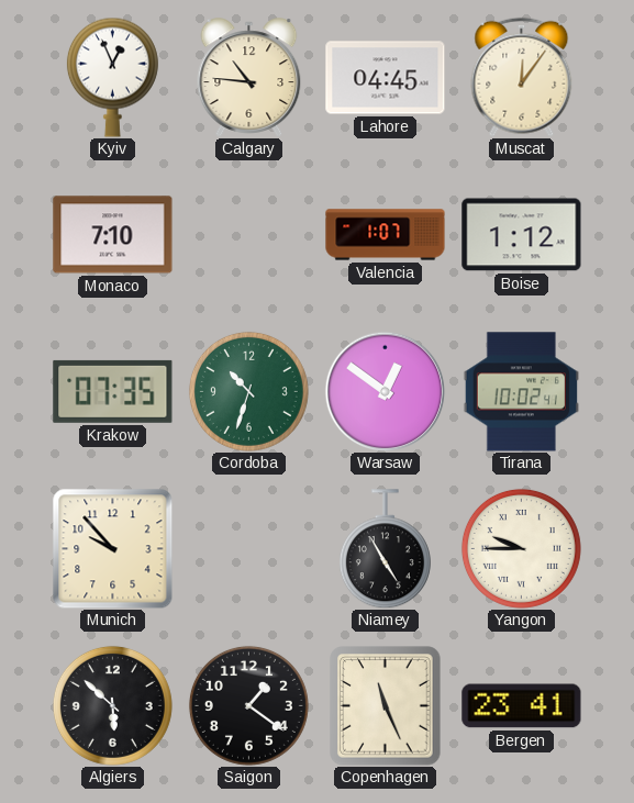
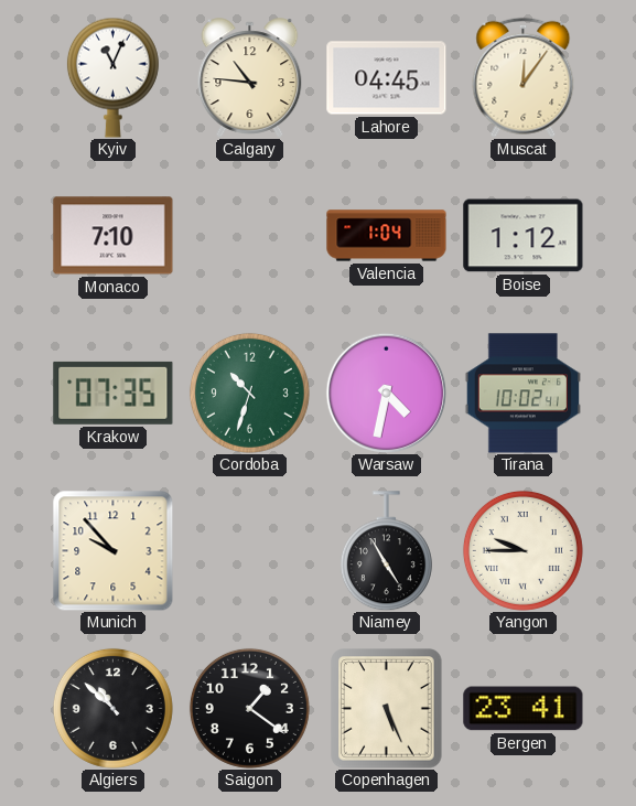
Kyiv: 12:56 -> 11:04
Valencia: 1:07 -> 1:04
Warsaw: 12:51 -> 4:32
Algiers: 5:52 -> 10:52
Copenhagen: 11:26 -> 5:26
